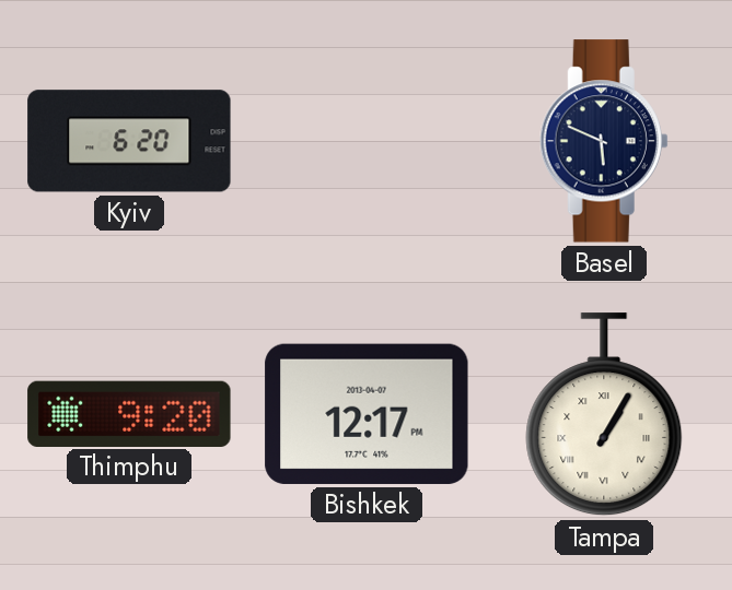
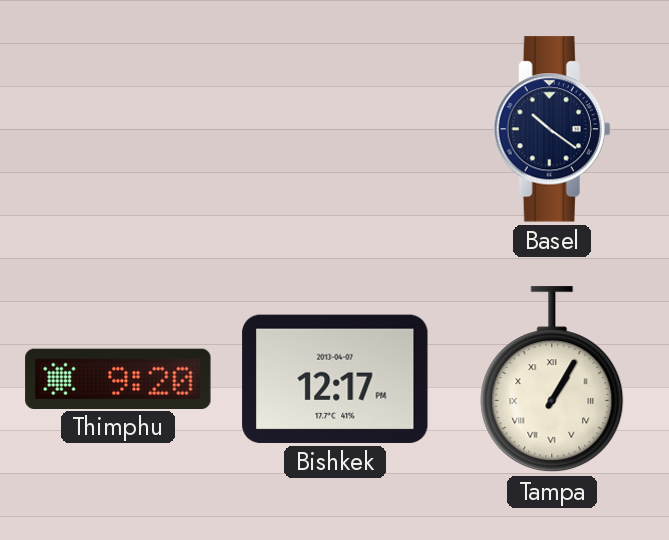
Kyiv: 6:20 -> none
Basel: 5:49 -> 10:21
